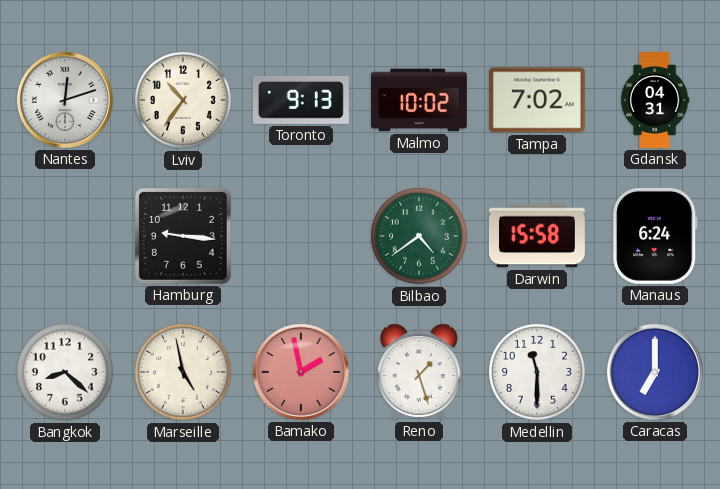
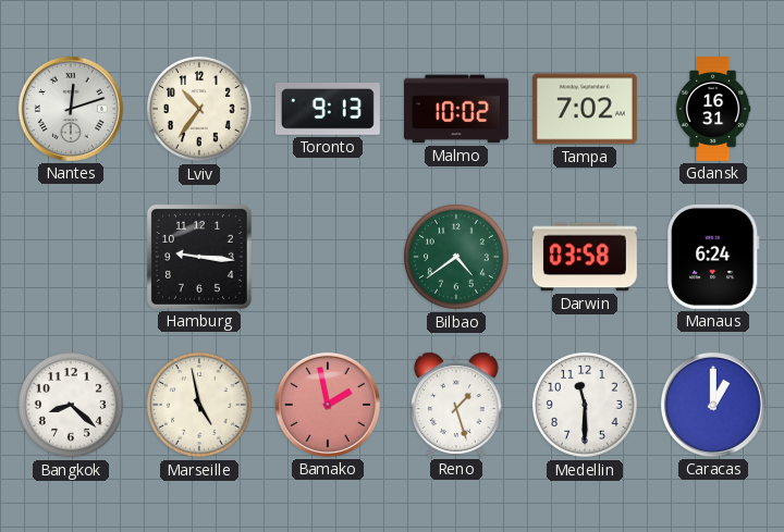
Gdansk: 04:31 -> 16:31
Darwin: 15:58 -> 03:58
Caracas: 7:00 -> 1:00
